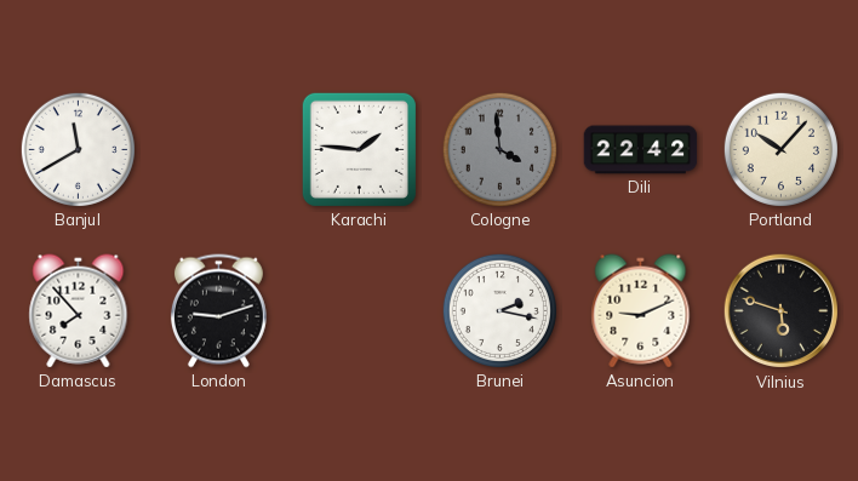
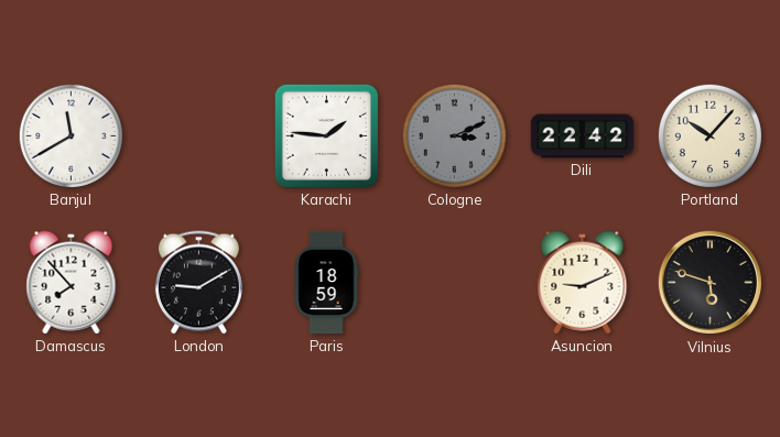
Cologne: 3:59 -> 3:11
London: 9:12 -> 9:10
Paris: none -> 18:59
Brunei: 2:17 -> none
